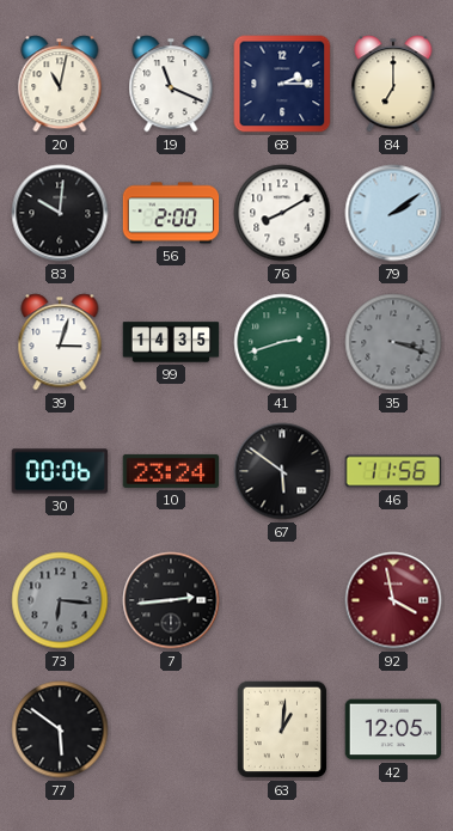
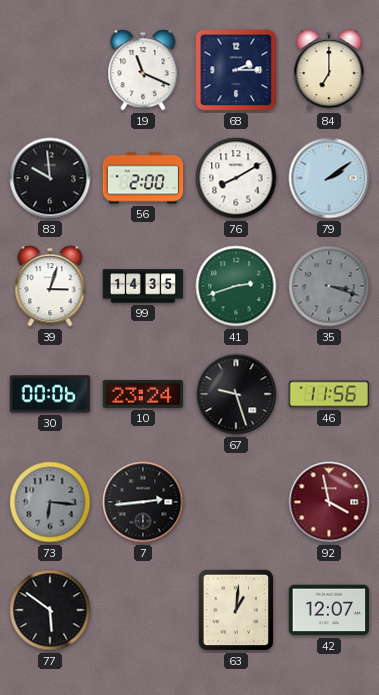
20: 11:02 -> none
83: 10:01 -> 9:59
67: 5:51 -> 9:27
42: 12:05 -> 12:07
